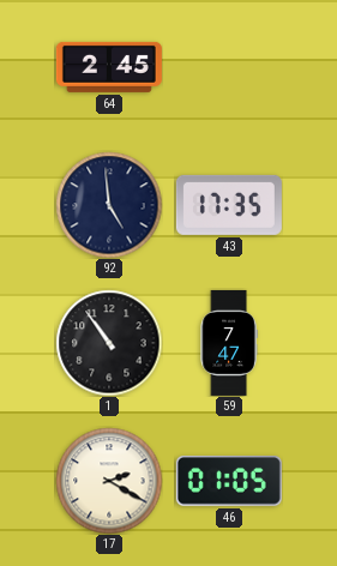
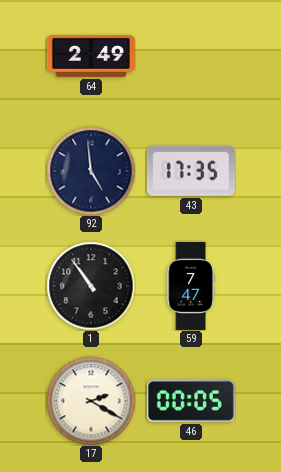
64: 2:45 -> 2:49
46: 01:05 -> 00:05
